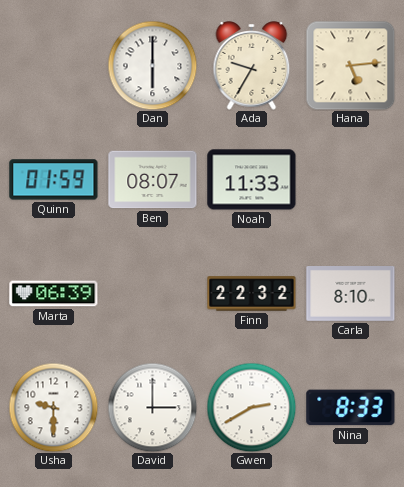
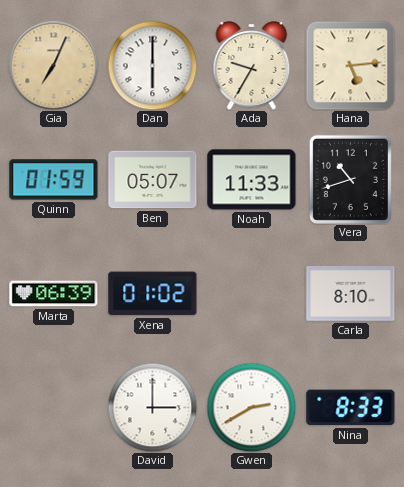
Gia: none -> 7:04
Ben: 08:07 -> 05:07
Vera: none -> 10:42
Xena: none -> 01:02
Finn: 22:32 -> none
Usha: 9:30 -> none
